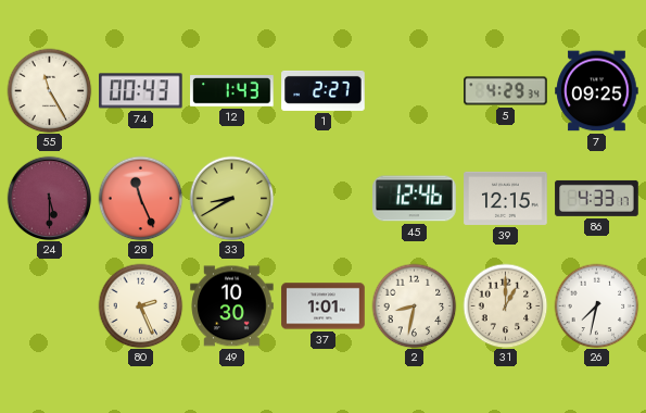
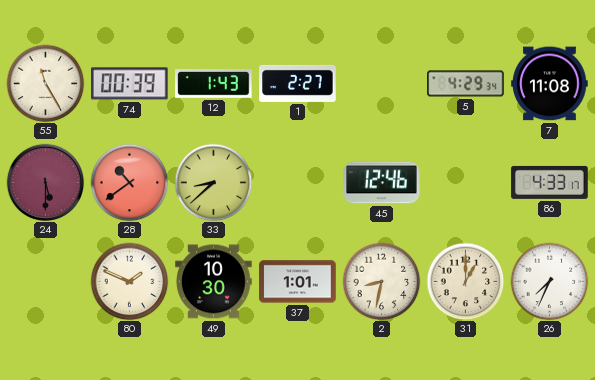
74: 00:43 -> 00:39
7: 09:25 -> 11:08
28: 11:26 -> 10:39
33: 8:40 -> 8:38
39: 12:15 -> none
80: 2:26 -> 1:49
26: 7:32 -> 7:34
